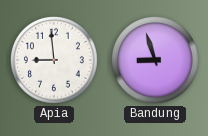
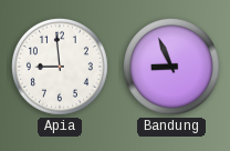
Bandung: 8:57 -> 8:56
